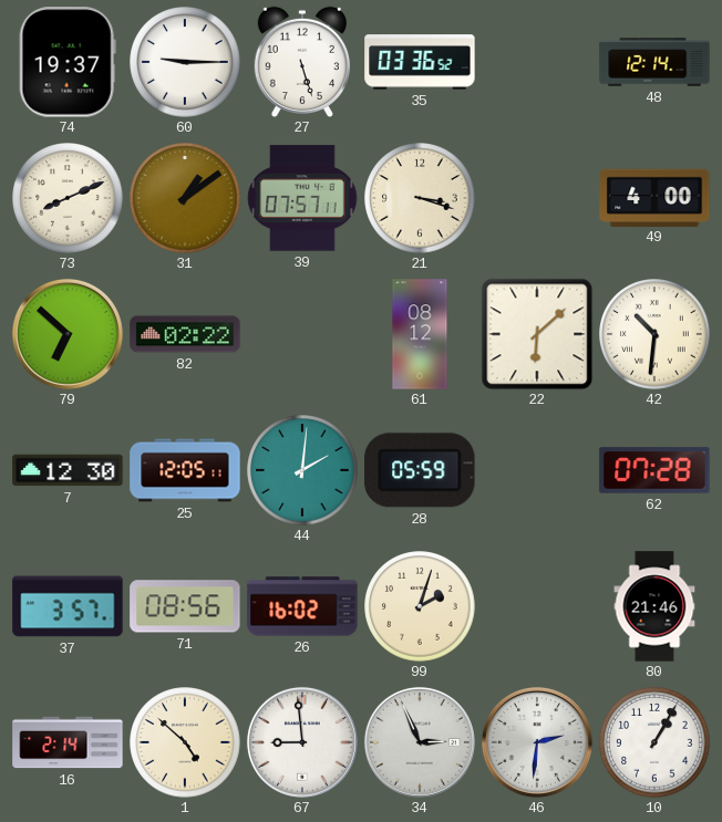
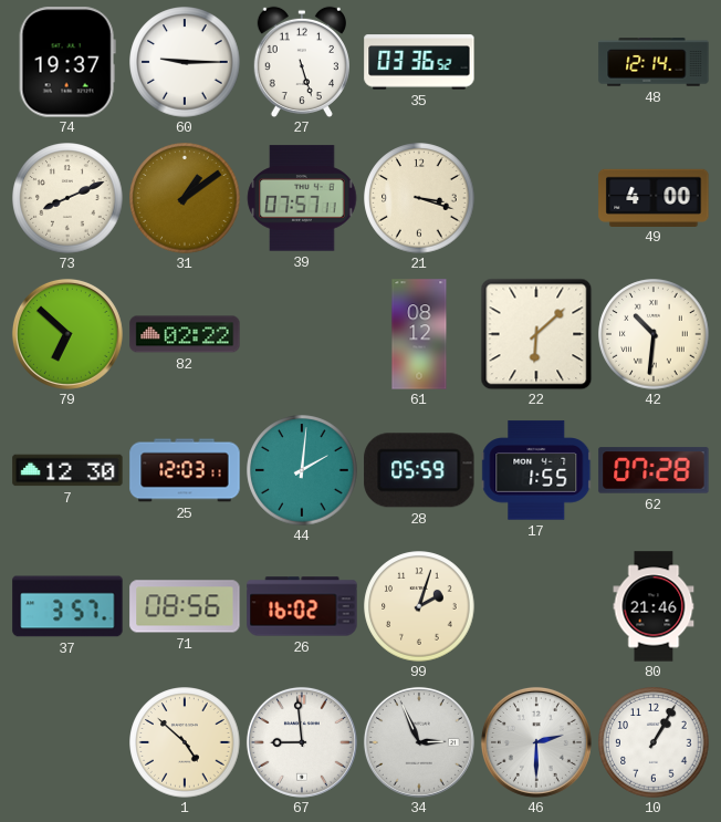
25: 12:05 -> 12:03
17: none -> 1:55
16: 2:14 -> none
46: 2:31 -> 2:30
